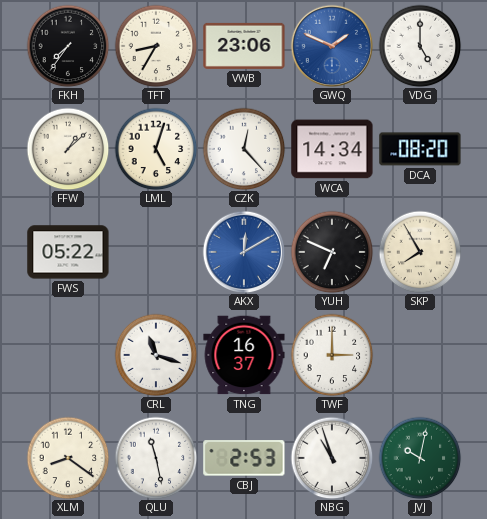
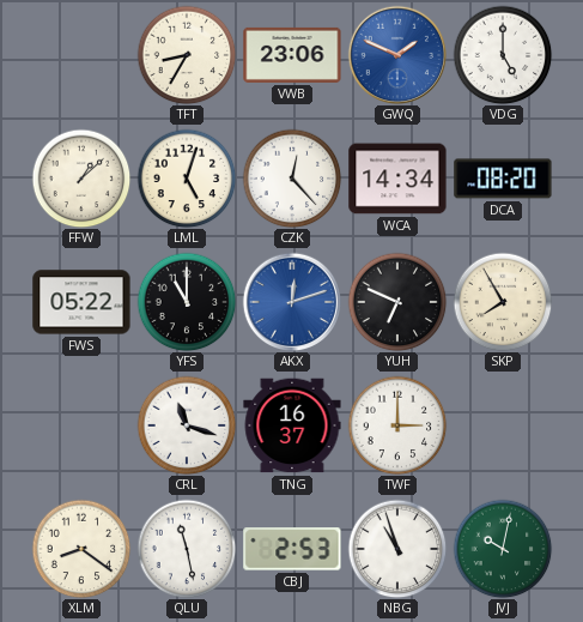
FKH: 7:36 -> none
YFS: none -> 11:00
AKX: 12:10 -> 12:12
